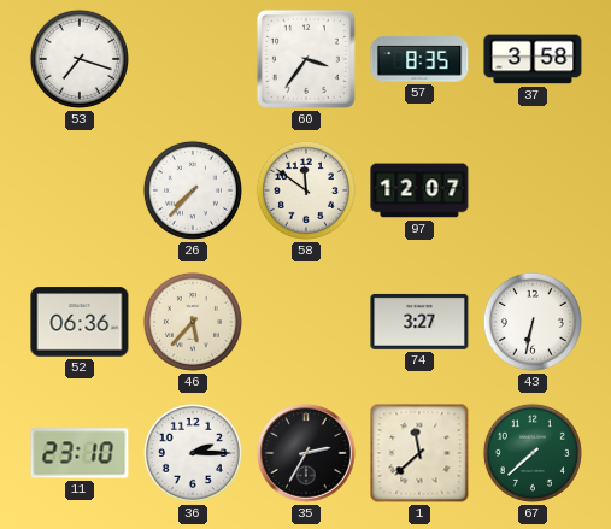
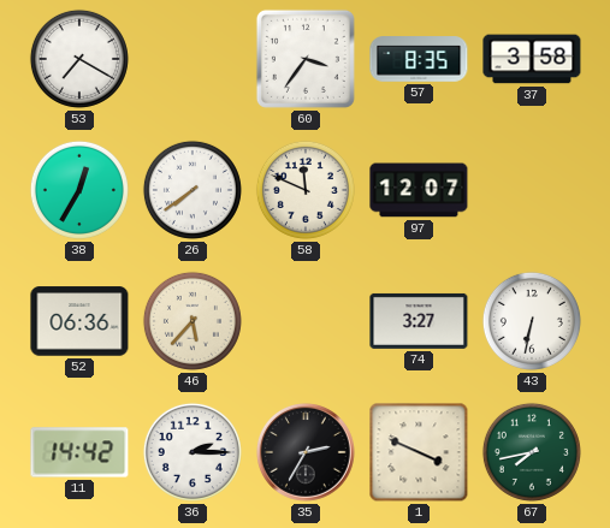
53: 7:18 -> 7:20
38: none -> 12:35
26: 7:37 -> 7:39
58: 11:51 -> 11:49
11: 23:10 -> 14:42
1: 11:38 -> 3:49
67: 7:38 -> 7:43
